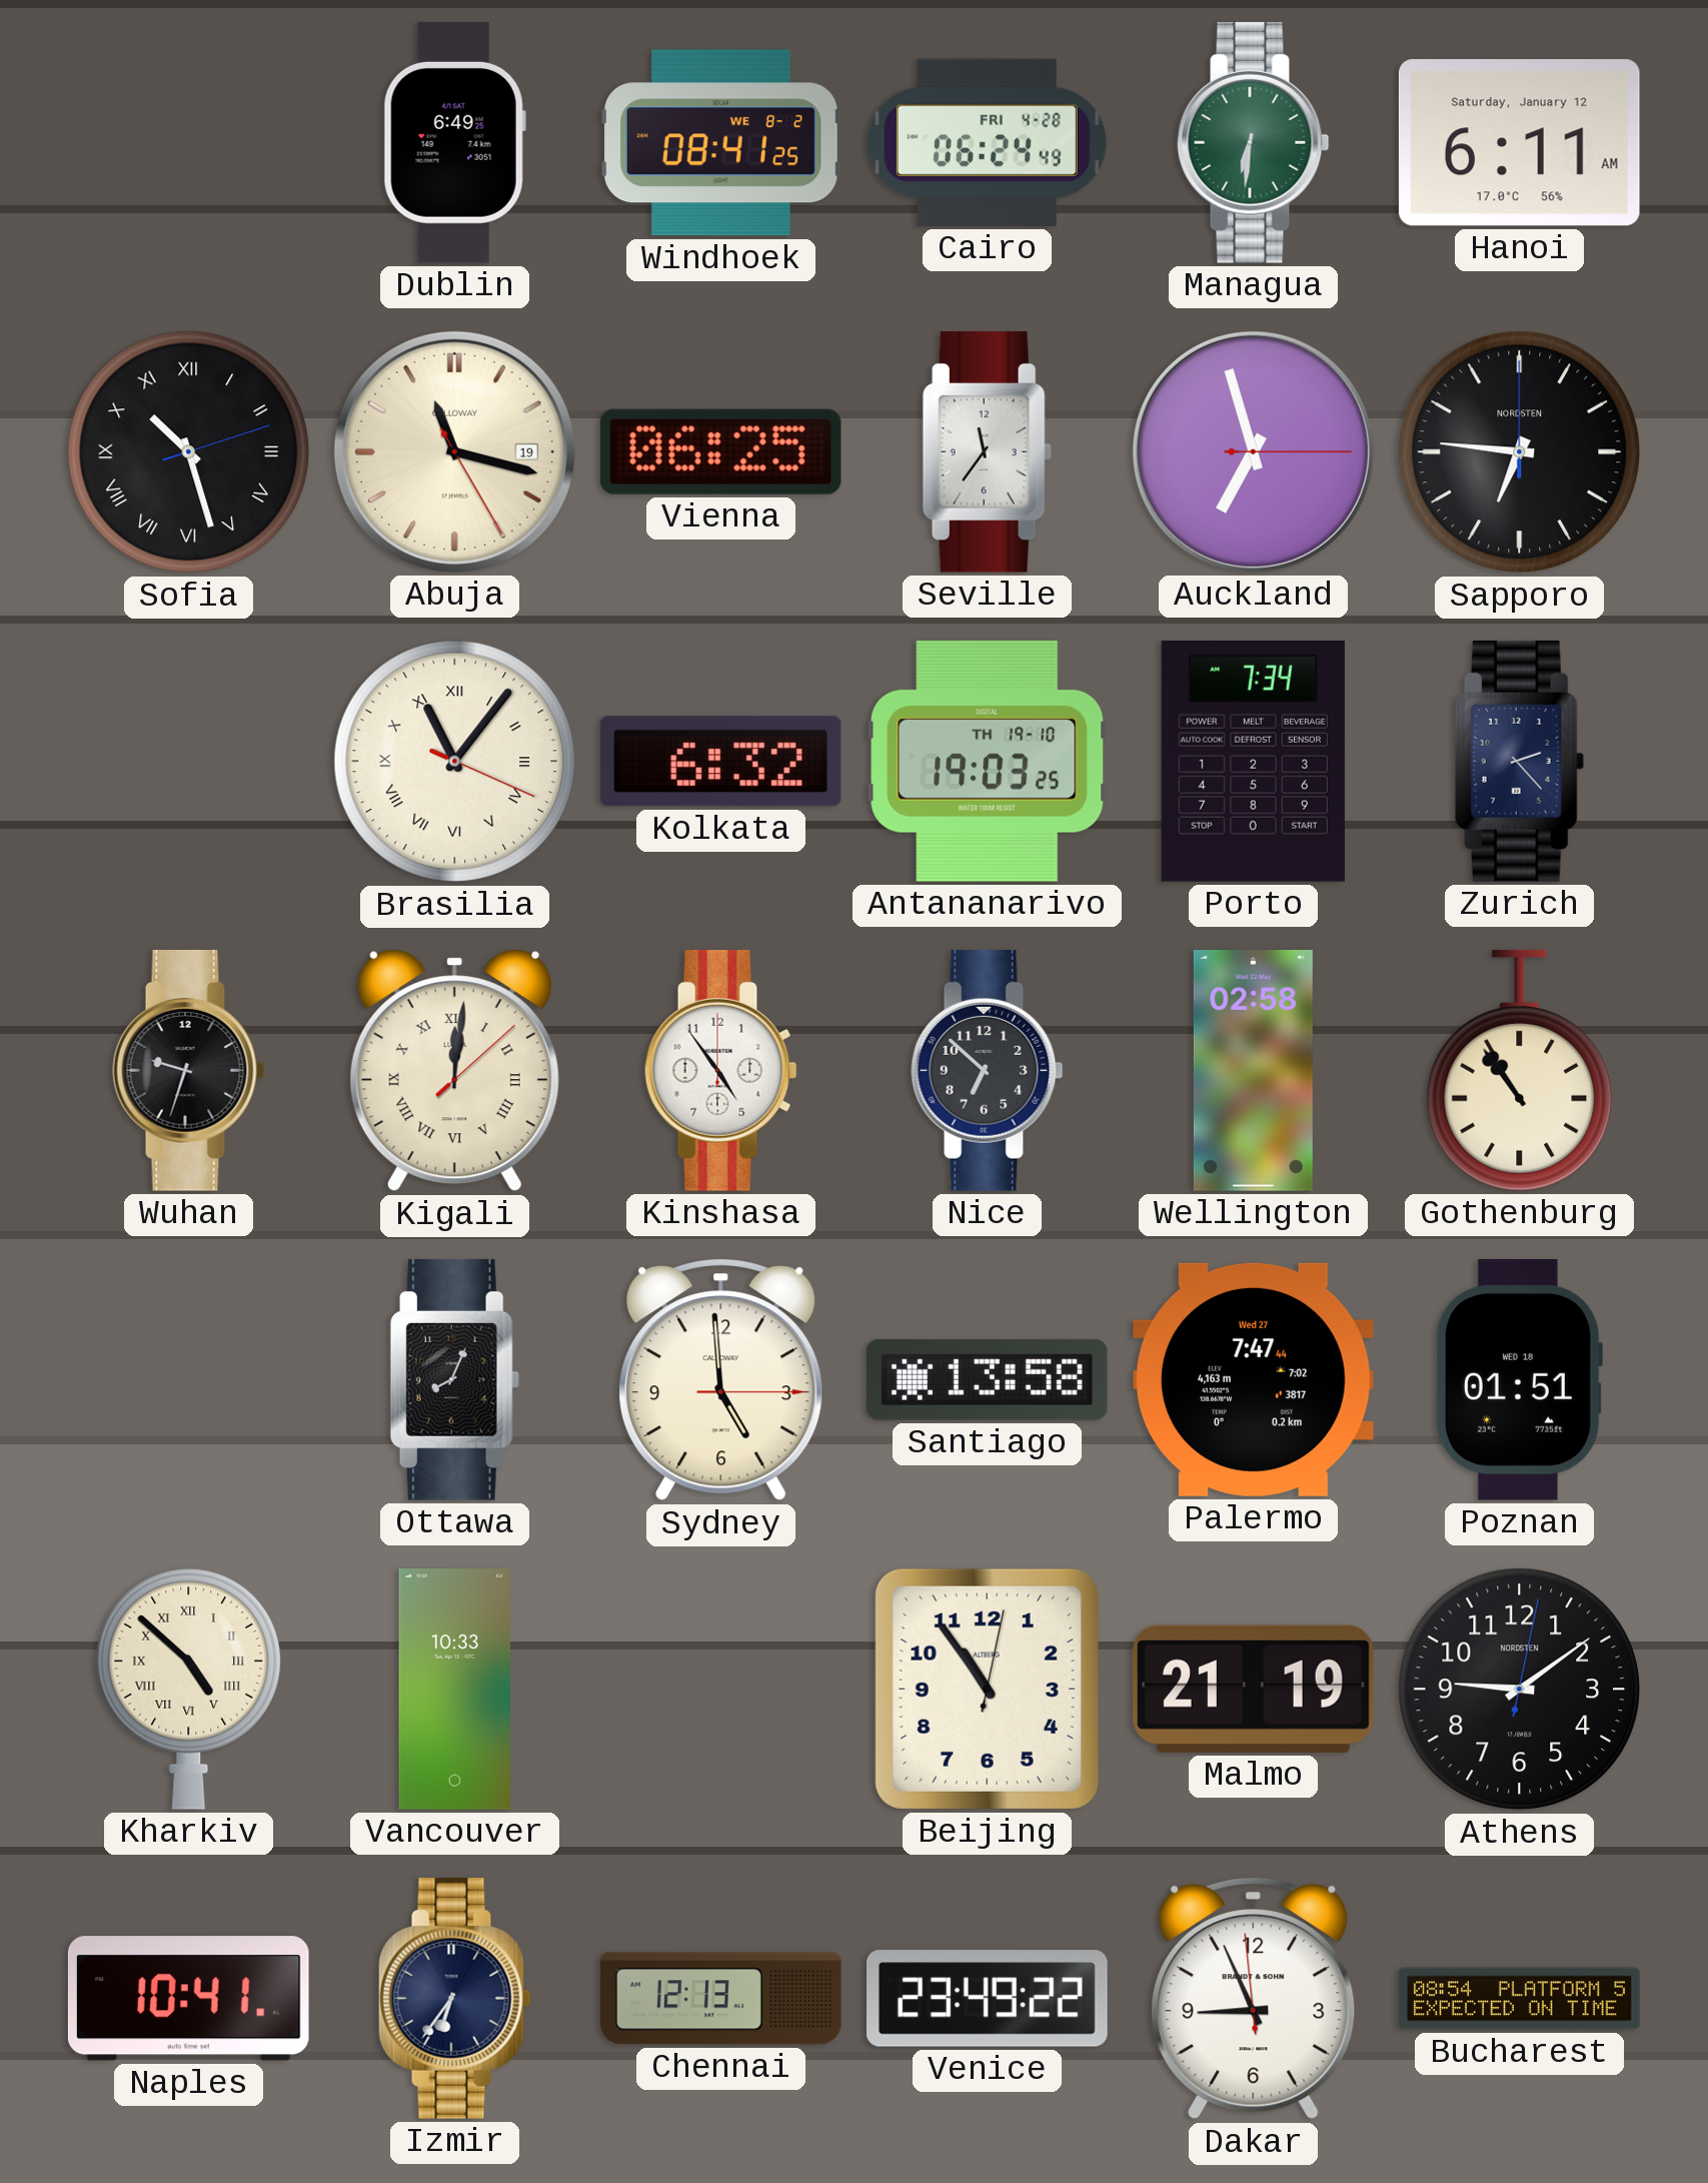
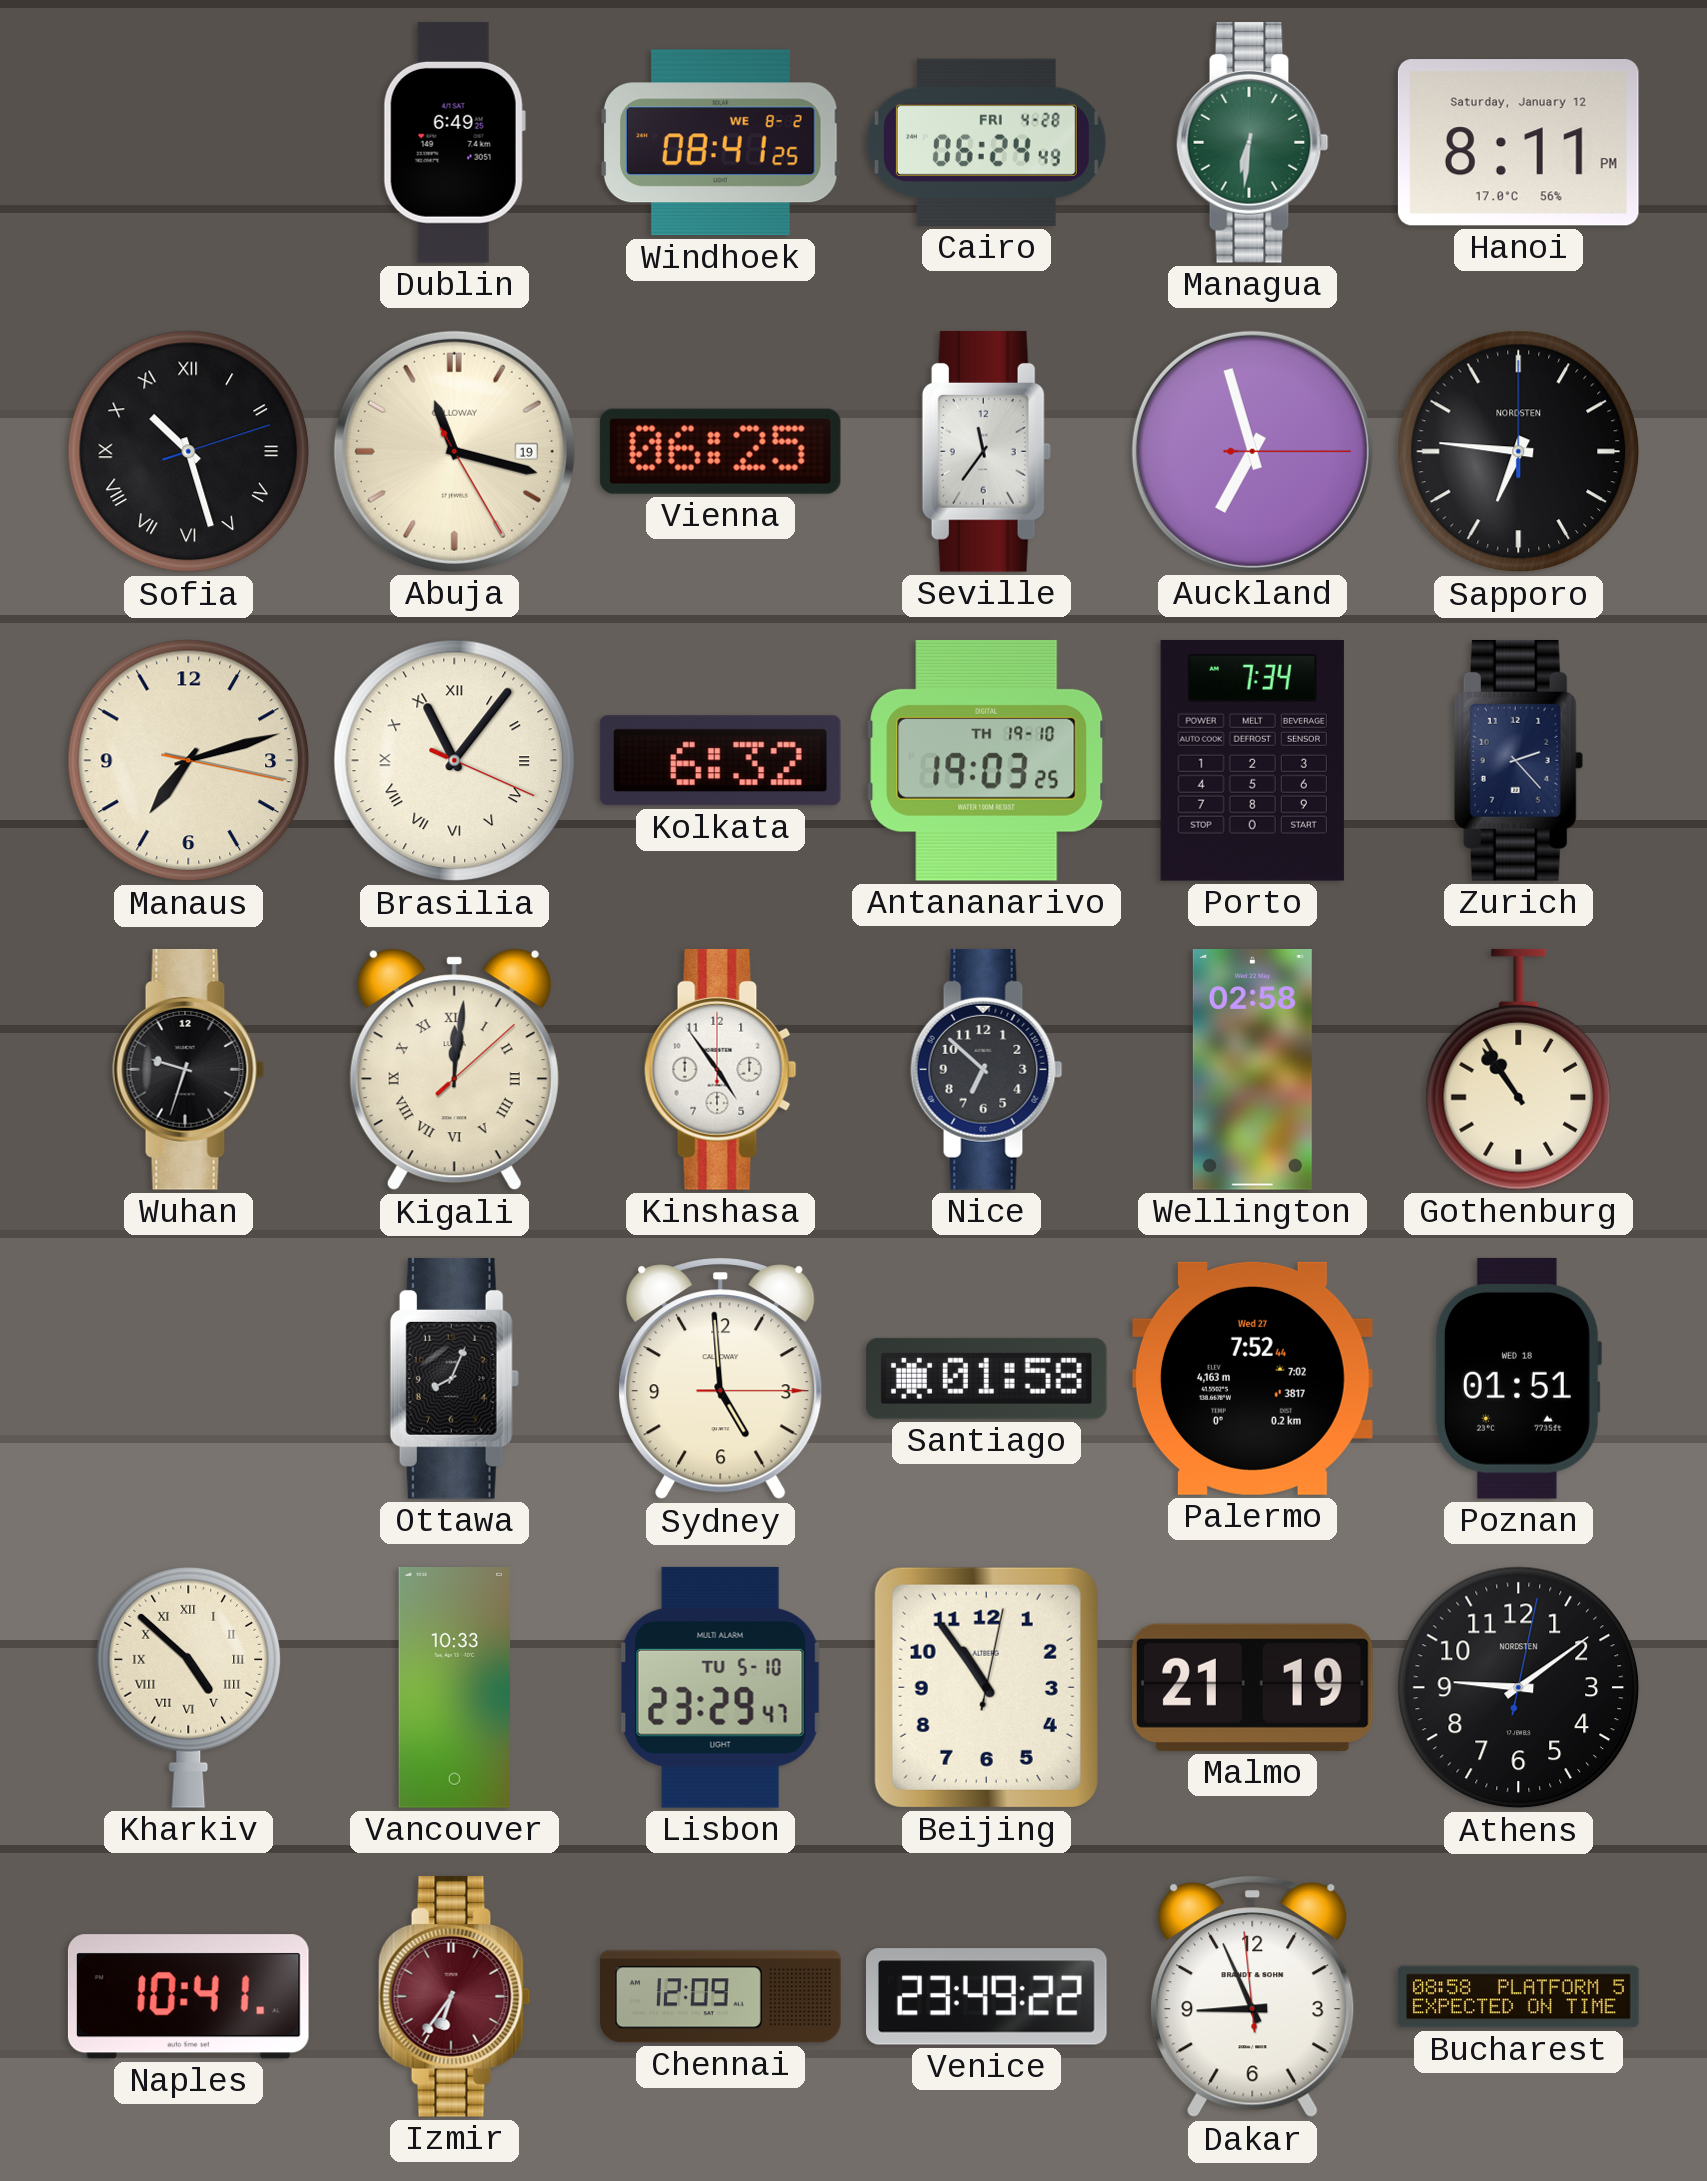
Hanoi: 6:11 -> 8:11
Manaus: none -> 7:12
Santiago: 13:58 -> 01:58
Palermo: 7:47 -> 7:52
Lisbon: none -> 23:29
Izmir dial: navy -> burgundy
Chennai: 12:13 -> 12:09
Bucharest: 08:54 -> 08:58
